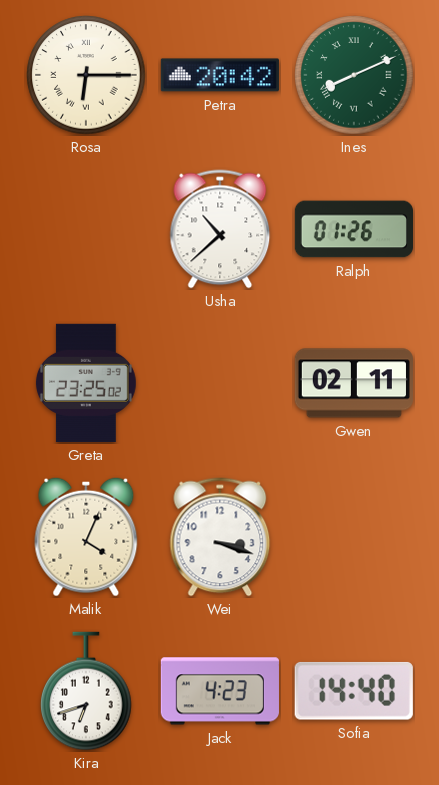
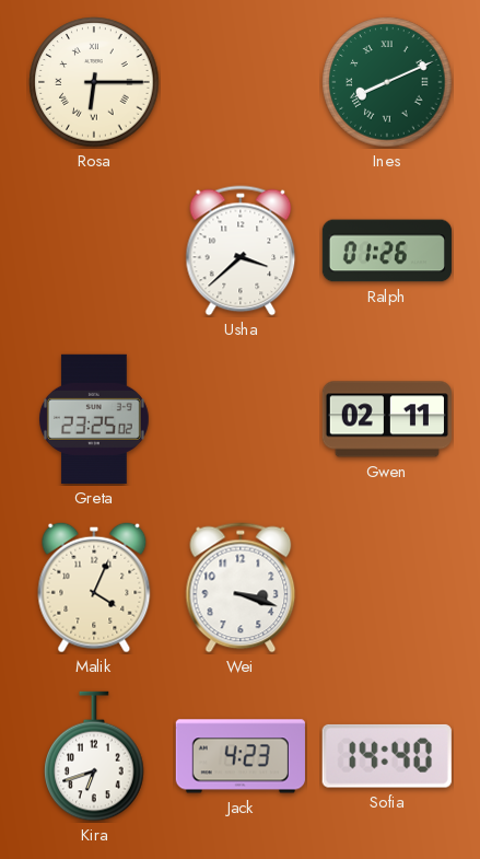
Petra: 20:42 -> none
Usha: 10:38 -> 3:38
